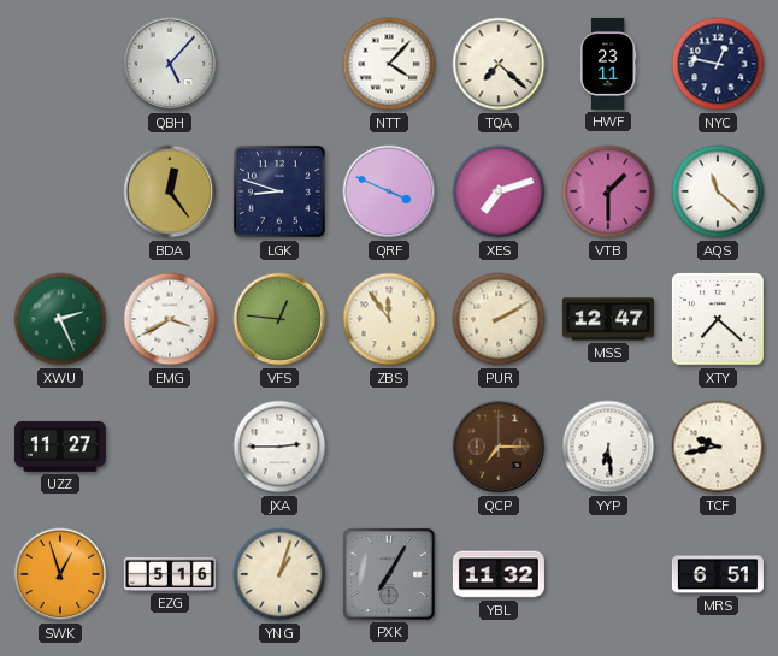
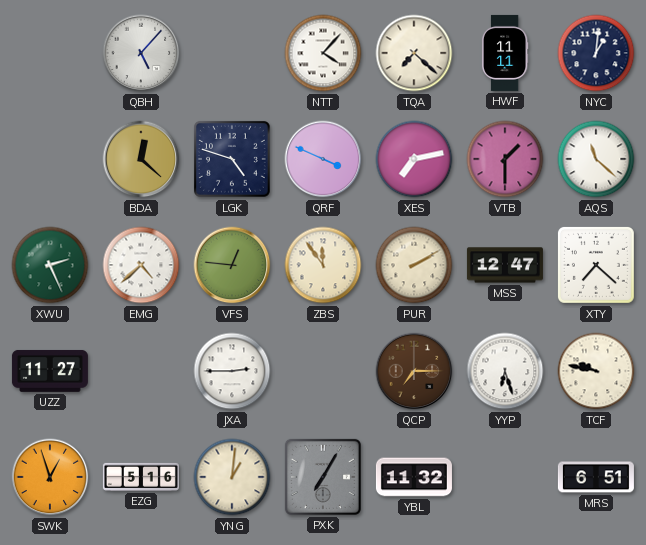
HWF: 23:11 -> 11:11
NYC: 12:47 -> 1:01
BDA: 12:24 -> 12:22
LGK: 8:48 -> 4:48
XES: 7:12 -> 7:13
EMG: 3:40 -> 4:38
YYP: 6:29 -> 6:27
TCF: 9:43 -> 9:47
YNG: 1:03 -> 1:01
